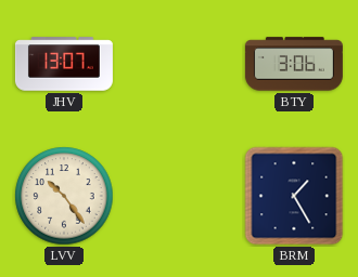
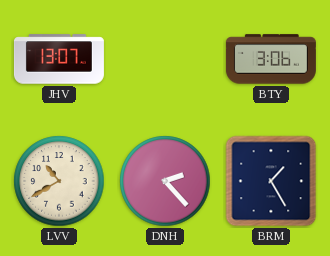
LVV: 10:24 -> 10:40
DNH: none -> 2:23
